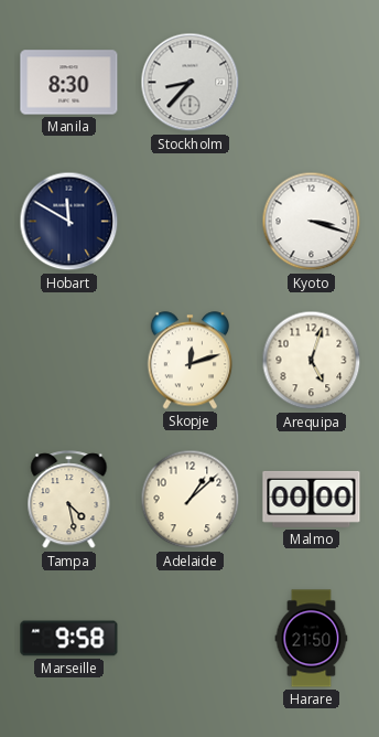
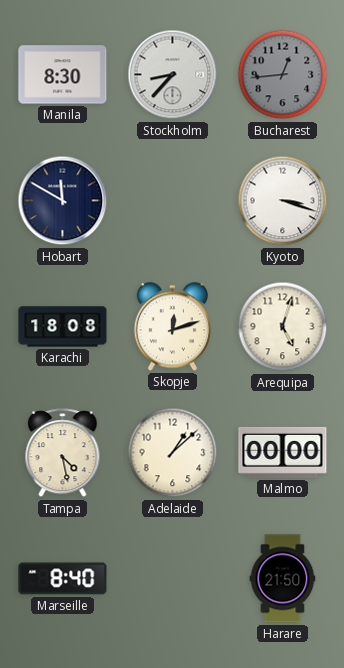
Bucharest: none -> 12:44
Karachi: none -> 18:08
Marseille: 9:58 -> 8:40
